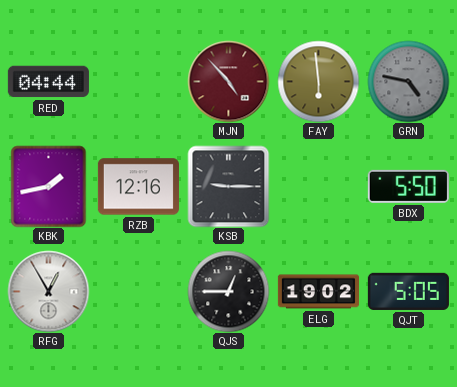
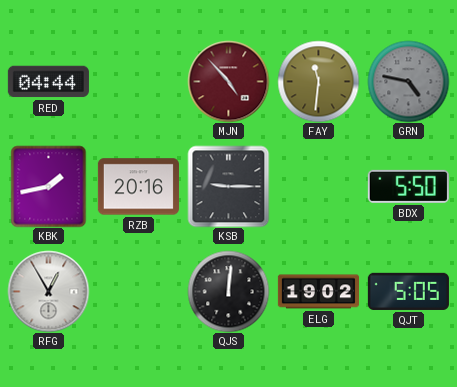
FAY: 5:59 -> 11:31
RZB: 12:16 -> 20:16
QJS: 12:45 -> 12:01
